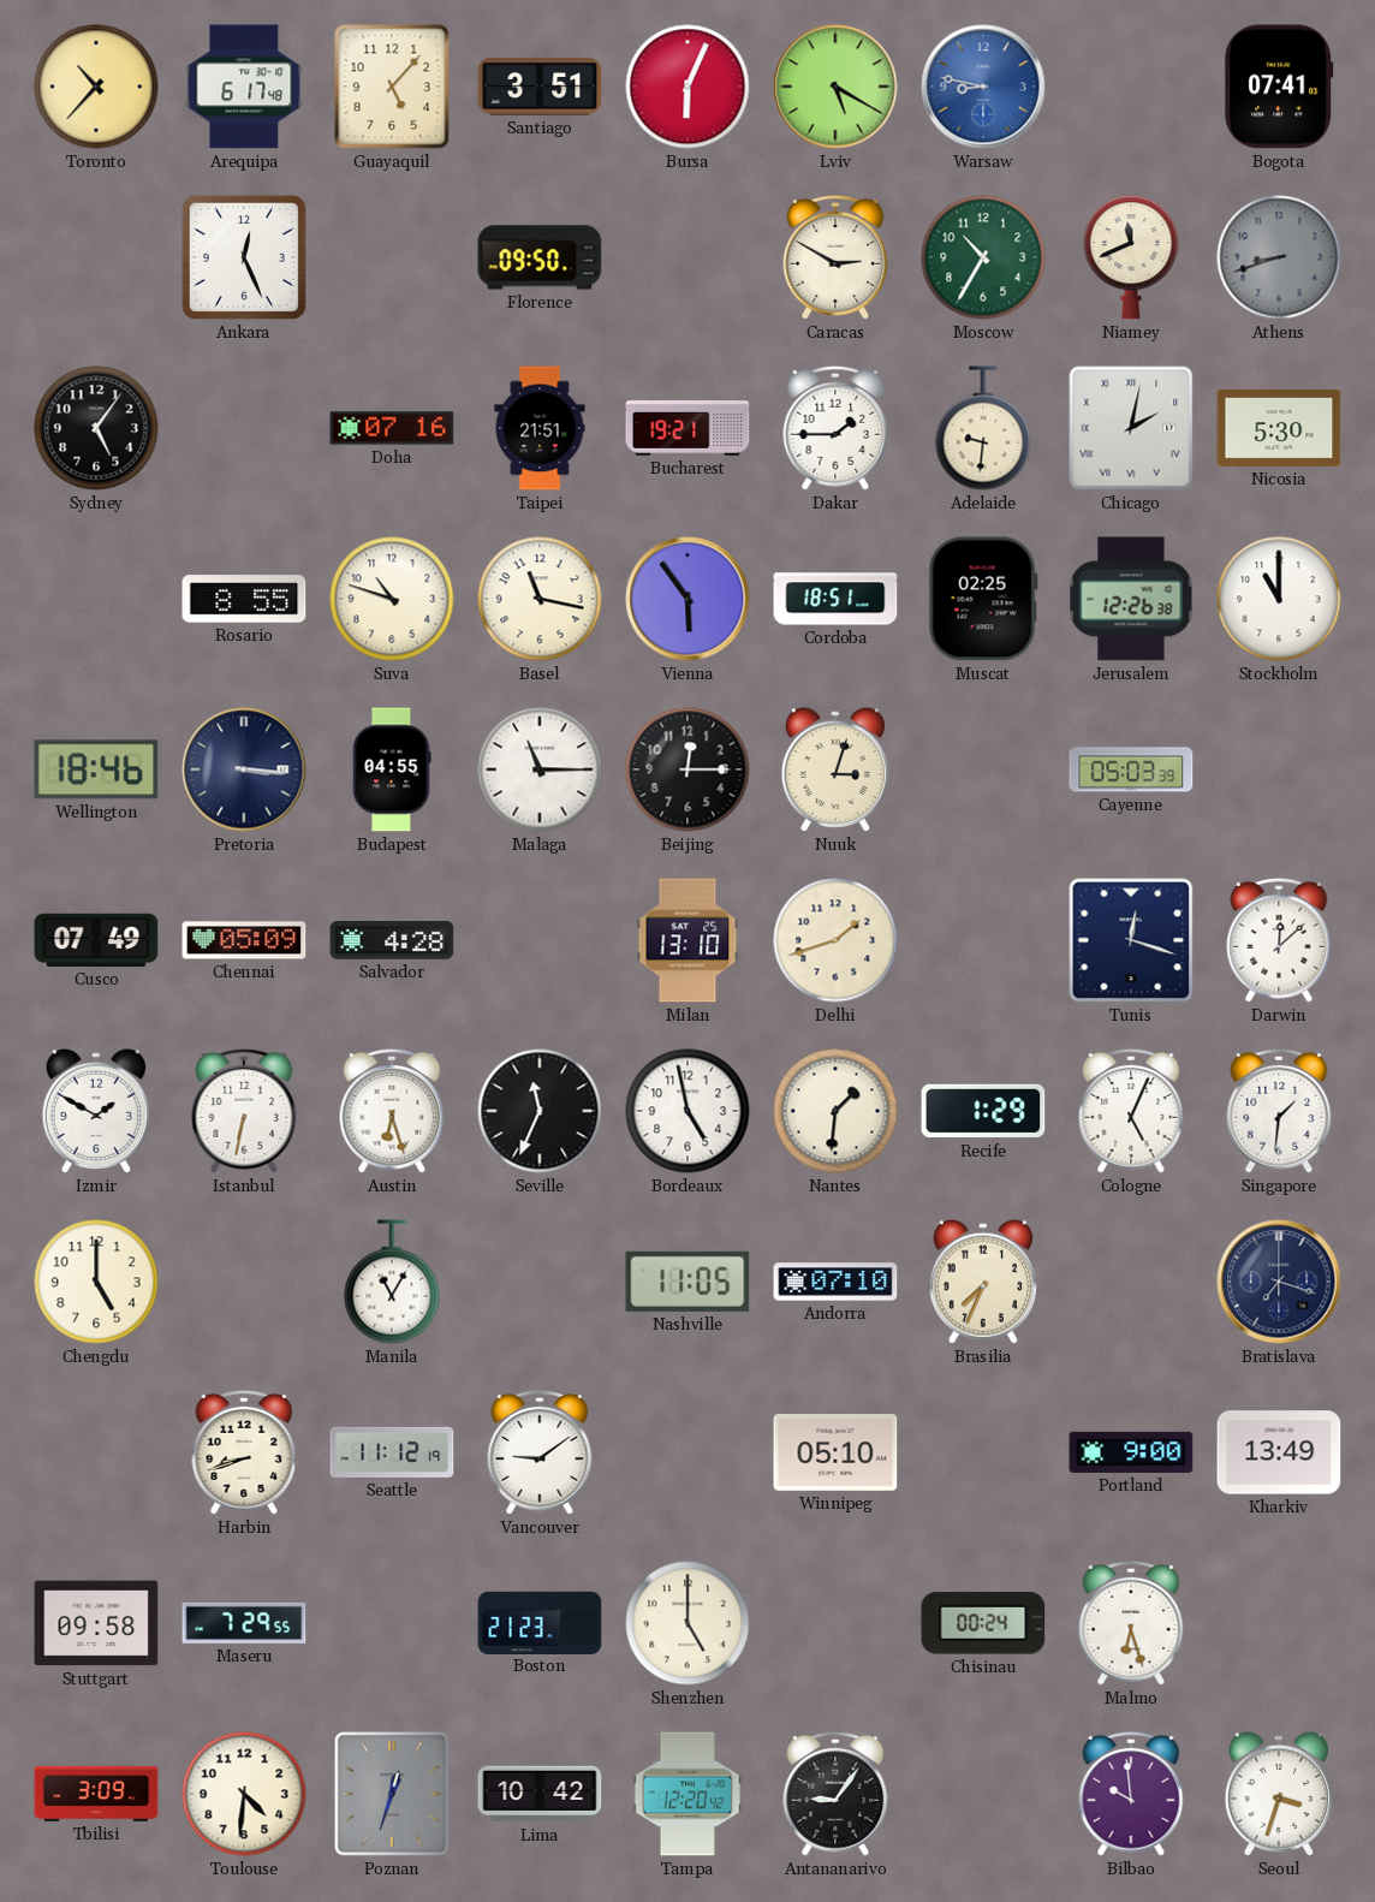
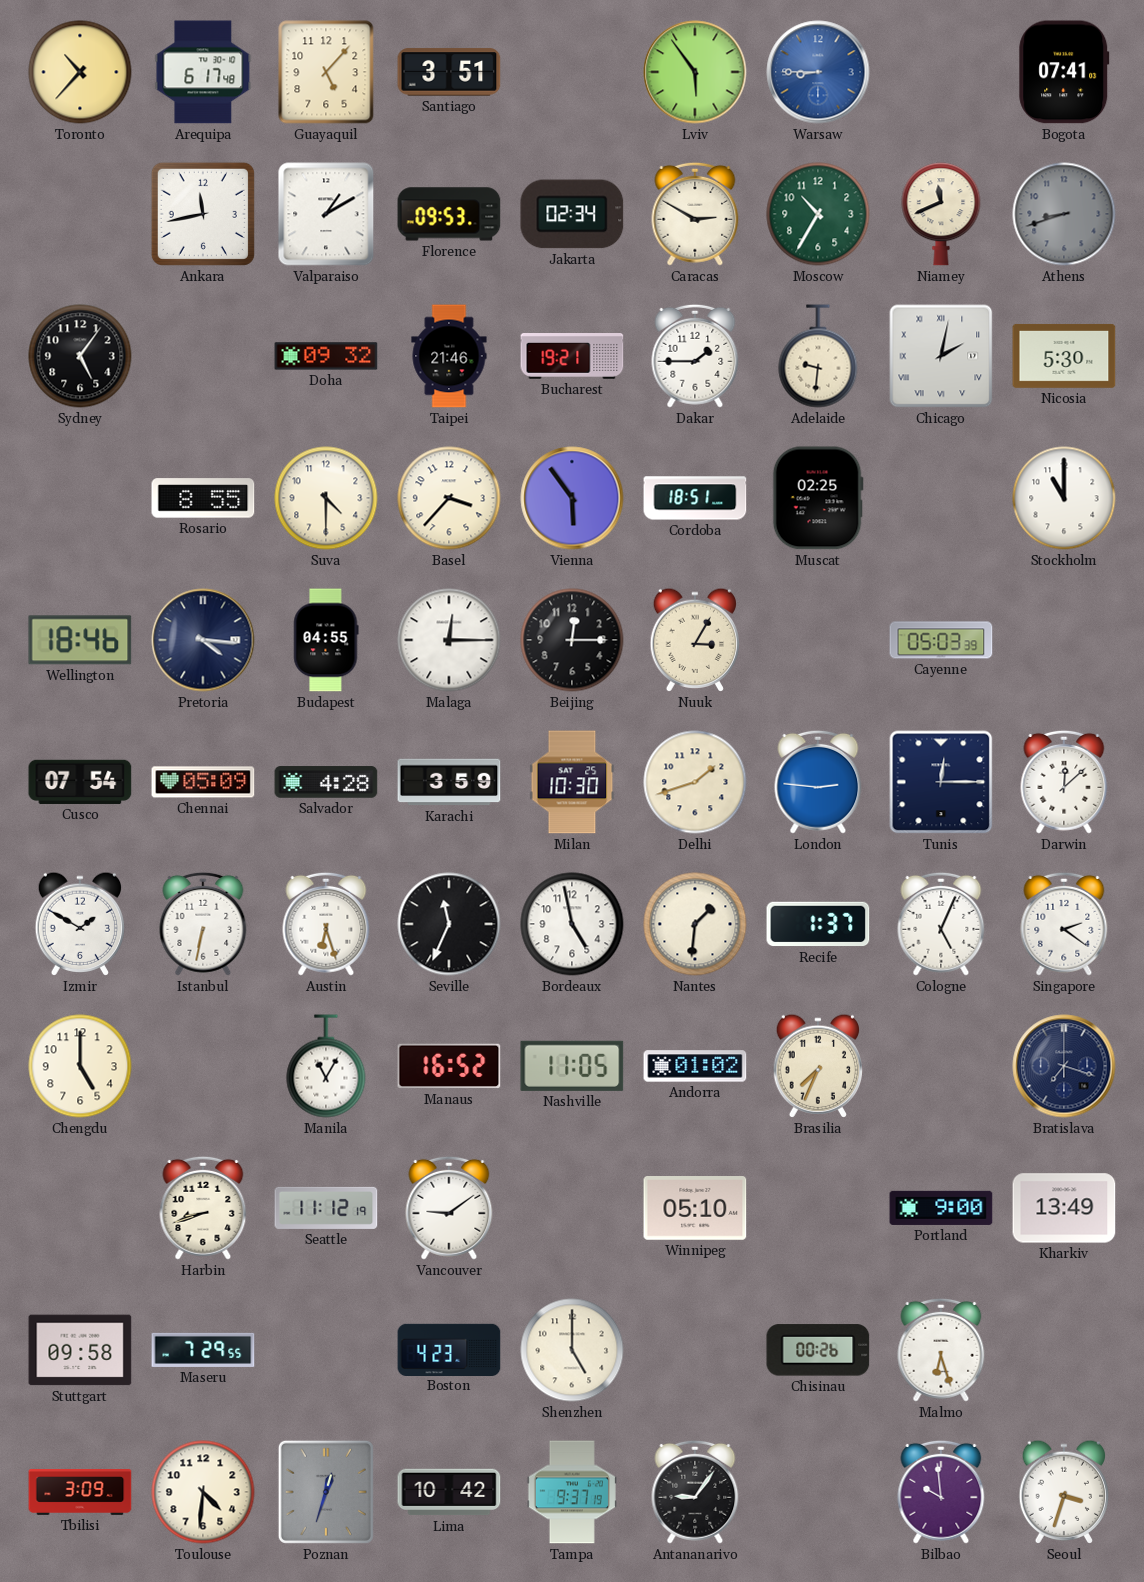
Bursa: 6:04 -> none
Lviv: 5:20 -> 5:54
Warsaw: 8:47 -> 8:45
Ankara: 12:26 -> 11:43
Valparaiso: none -> 1:10
Florence: 09:50 -> 09:53
Jakarta: none -> 02:34
Doha: 07:16 -> 09:32
Taipei: 21:51 -> 21:46
Suva: 10:48 -> 4:30
Basel: 11:17 -> 3:37
Jerusalem: 12:26 -> none
Pretoria: 3:16 -> 4:16
Malaga: 11:15 -> 12:15
Nuuk: 3:03 -> 3:05
Cusco: 07:49 -> 07:54
Karachi: none -> 3:59
Milan: 13:10 -> 10:30
London: none -> 2:46
Tunis: 12:18 -> 12:15
Recife: 1:29 -> 1:37
Singapore: 1:31 -> 2:21
Manaus: none -> 16:52
Andorra: 07:10 -> 01:02
Boston: 21:23 -> 4:23
Chisinau: 00:24 -> 00:26
Tampa: 12:20 -> 9:37
